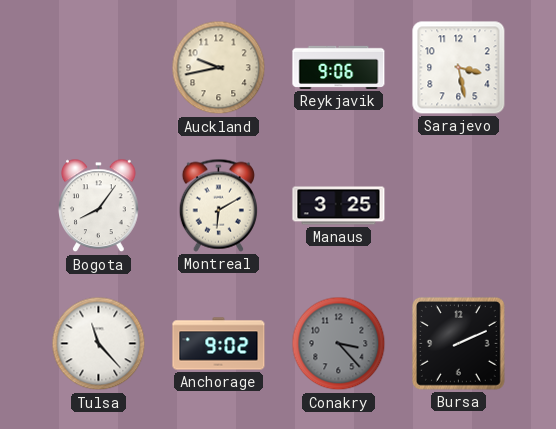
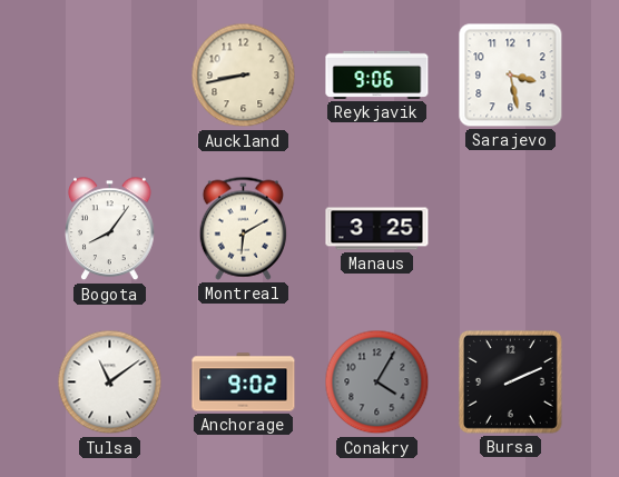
Auckland: 9:43 -> 8:43
Tulsa: 11:23 -> 11:09
Conakry: 3:23 -> 4:05
